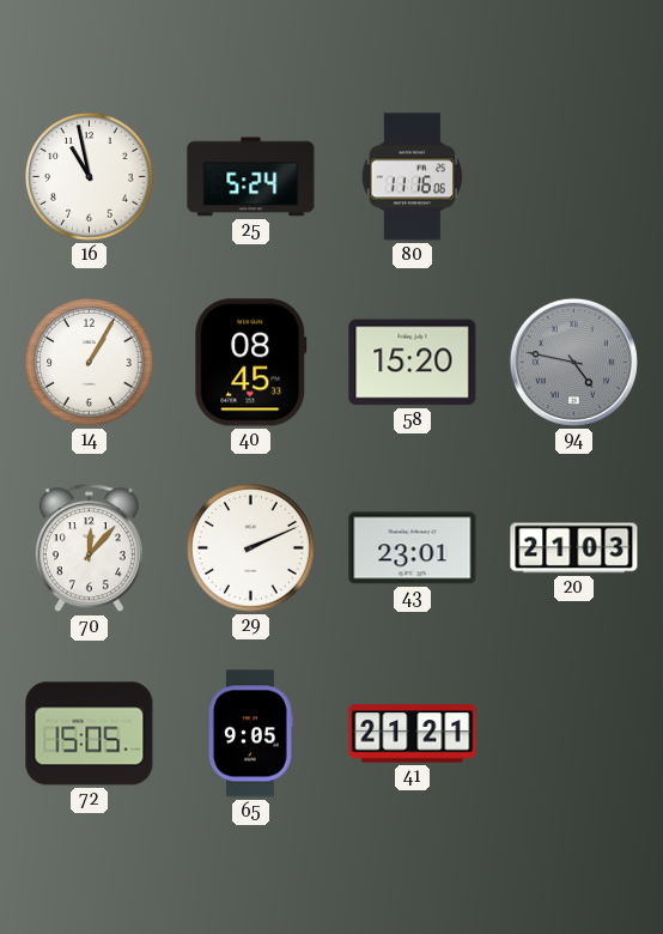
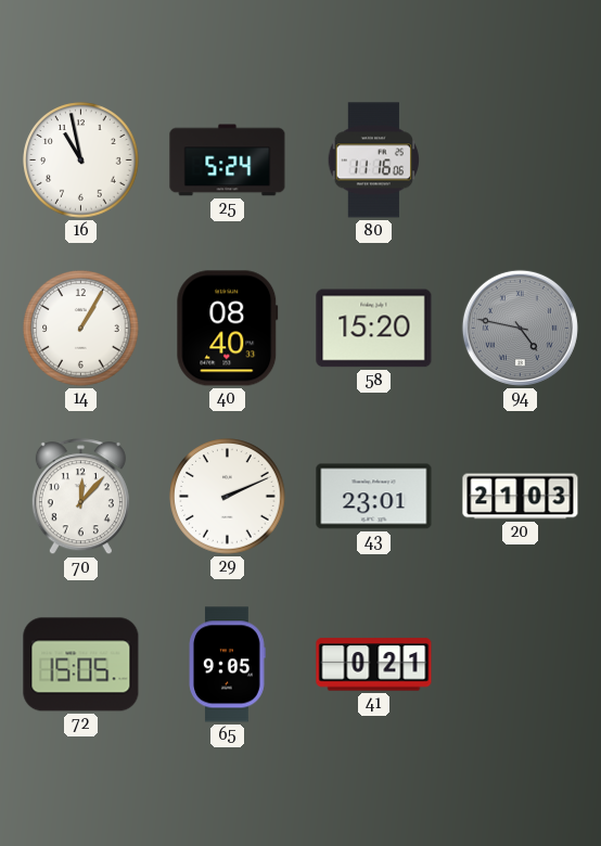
40: 08:45 -> 08:40
41: 21:21 -> 0:21
